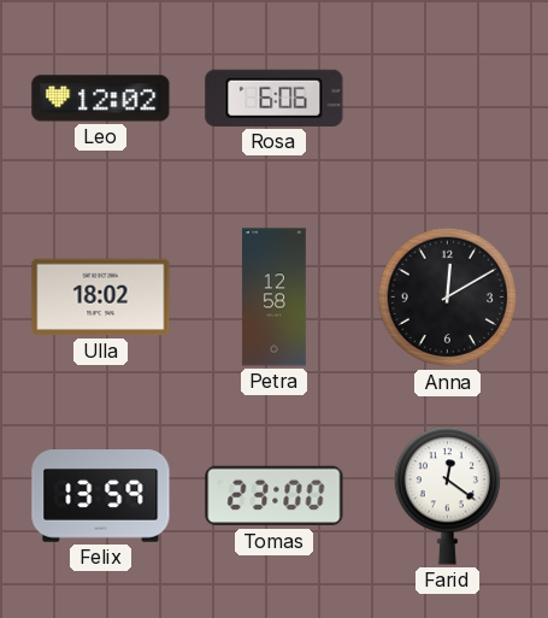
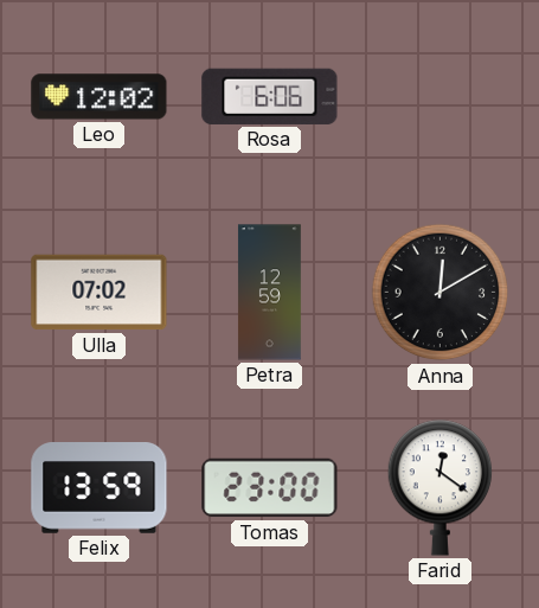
Ulla: 18:02 -> 07:02
Petra: 12:58 -> 12:59
